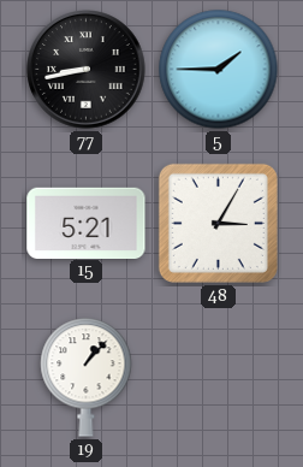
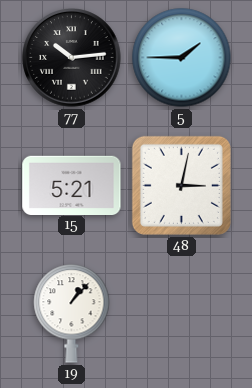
77: 8:43 -> 10:14
48: 3:05 -> 3:02
